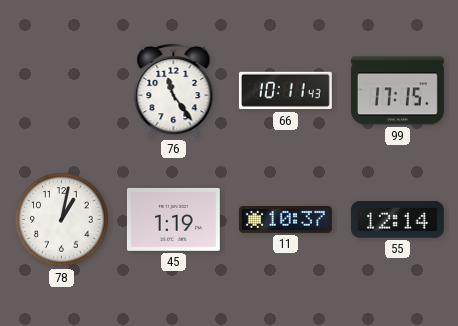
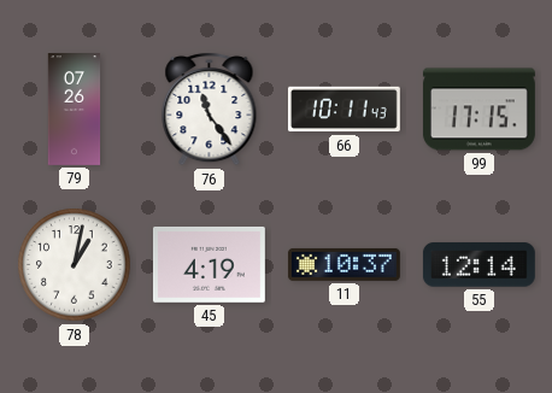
79: none -> 07:26
45: 1:19 -> 4:19
